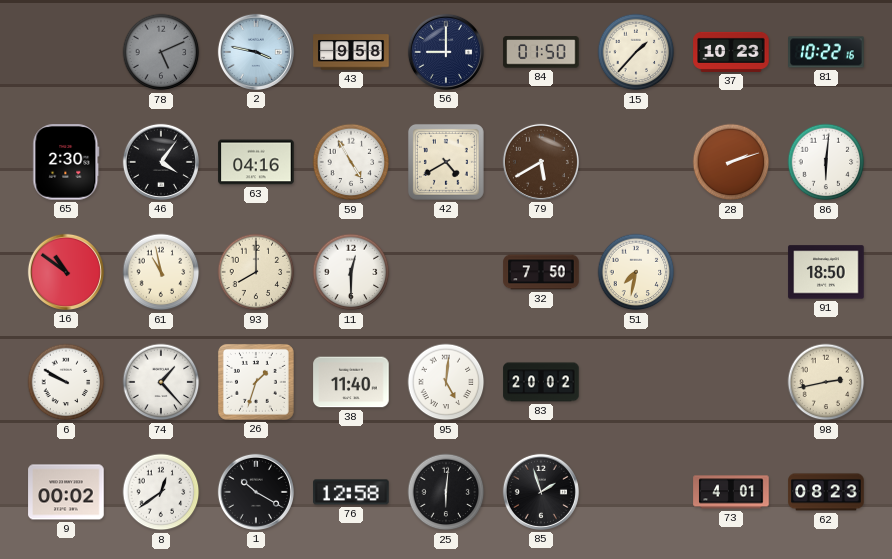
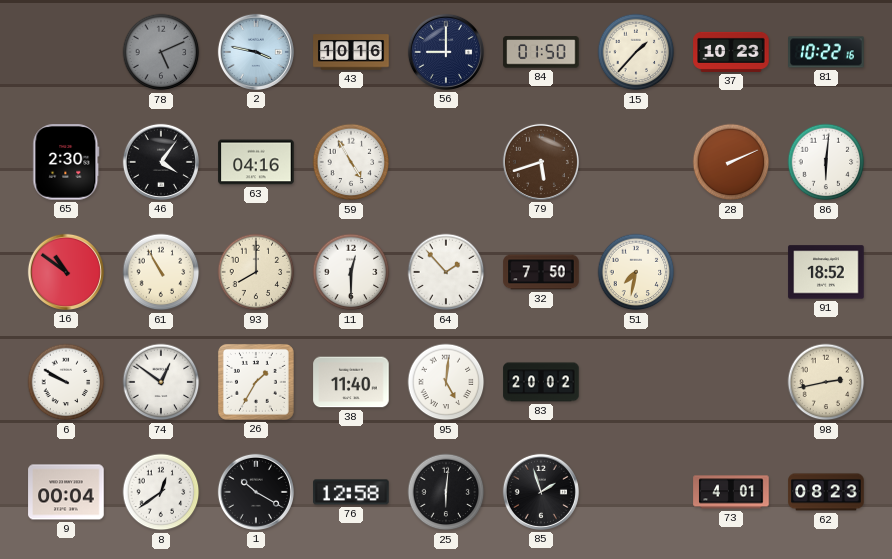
43: 9:58 -> 10:16
42: 4:40 -> none
79: 5:40 -> 5:42
28: 2:12 -> 2:11
61: 10:58 -> 10:55
64: none -> 1:53
91: 18:50 -> 18:52
74: 1:23 -> 12:51
26: 1:33 -> 1:35
9: 00:02 -> 00:04
